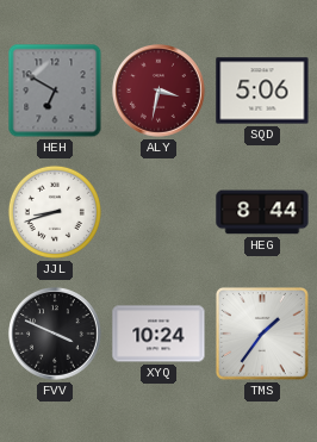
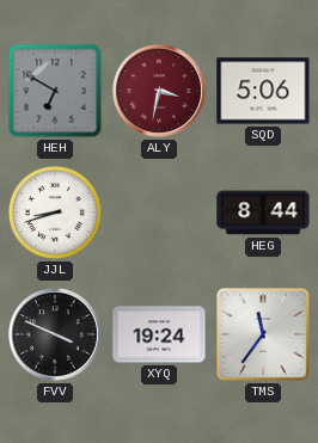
XYQ: 10:24 -> 19:24
TMS: 1:36 -> 11:36
